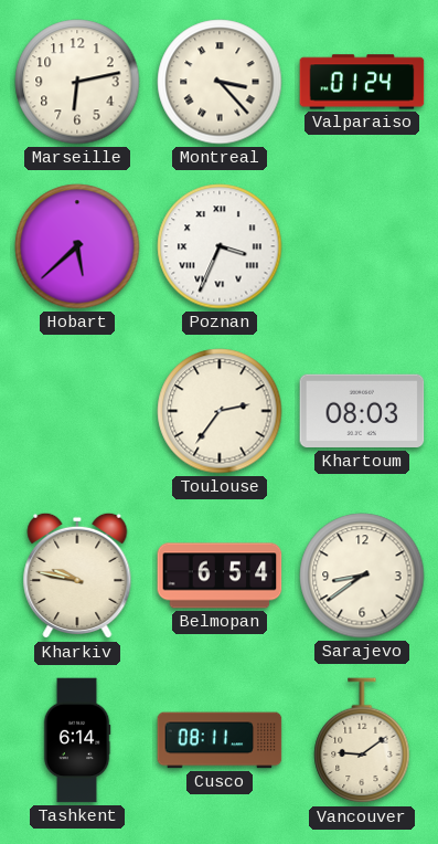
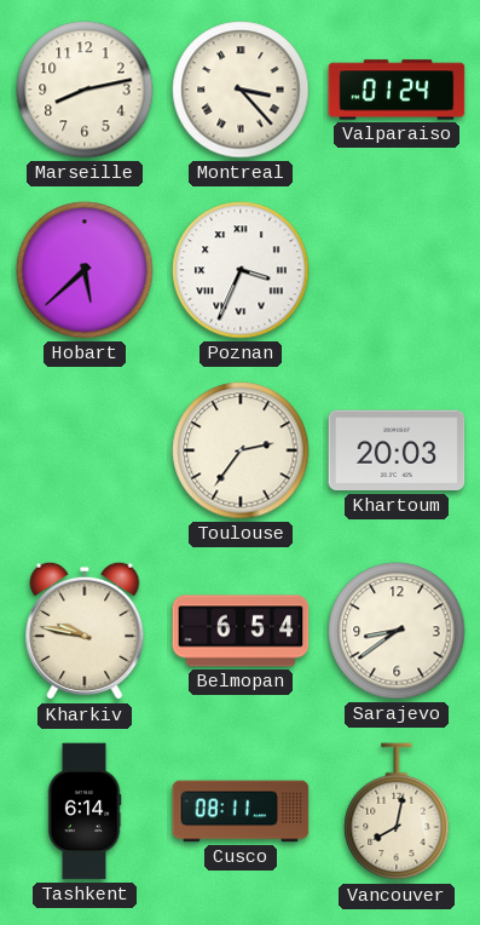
Marseille: 6:13 -> 8:13
Khartoum: 08:03 -> 20:03
Vancouver: 9:09 -> 8:02
